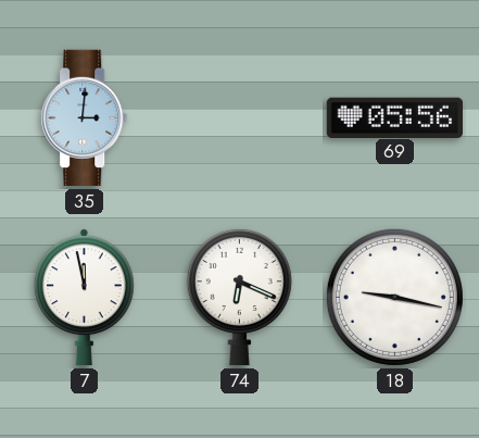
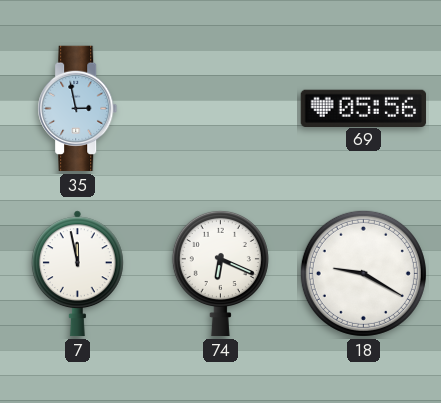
35: 3:01 -> 2:58
18: 9:17 -> 9:20
